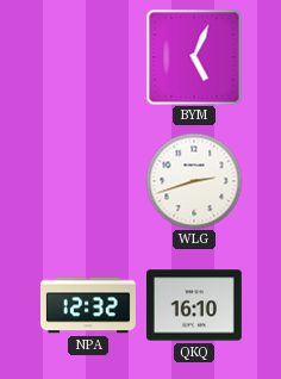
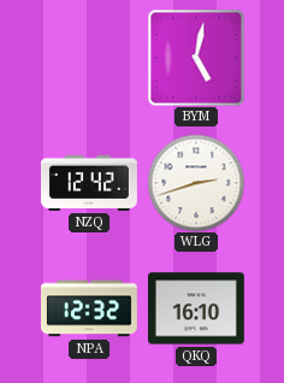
BYM: 5:04 -> 5:02
NZQ: none -> 12:42
